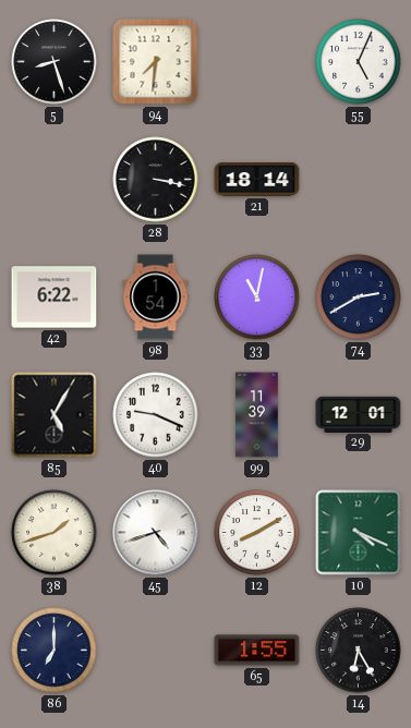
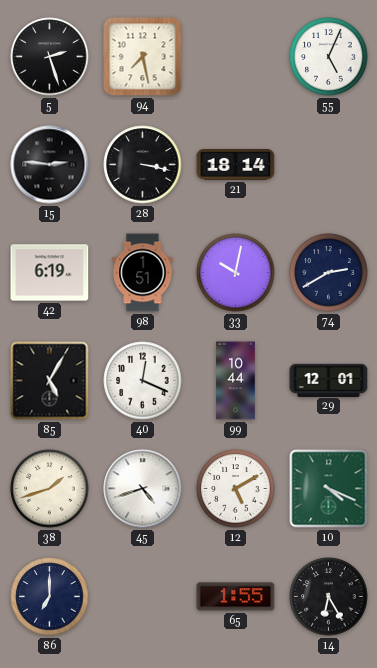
5: 8:27 -> 2:27
94: 7:31 -> 7:28
15: none -> 2:46
42: 6:22 -> 6:19
98: 1:54 -> 1:51
33: 11:02 -> 10:02
40: 9:19 -> 12:19
99: 11:39 -> 10:44
12: 8:10 -> 5:10
